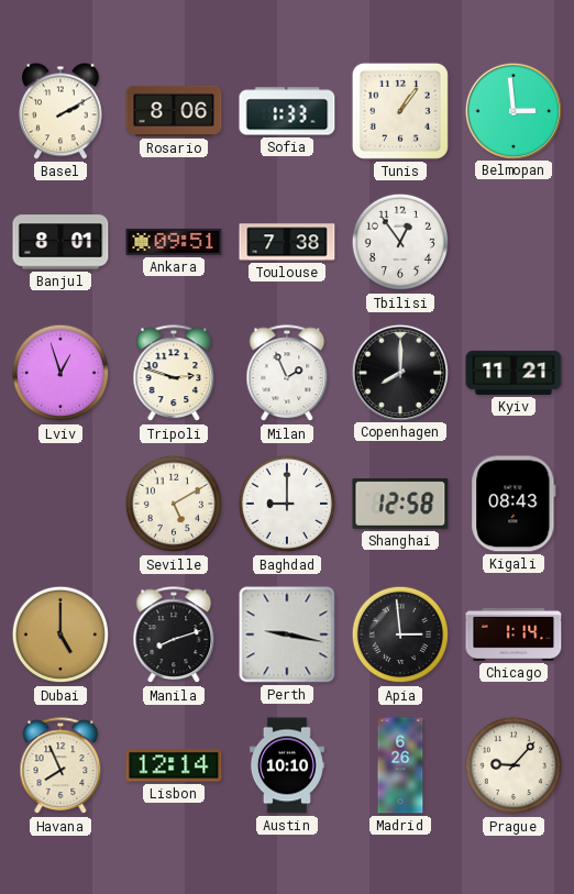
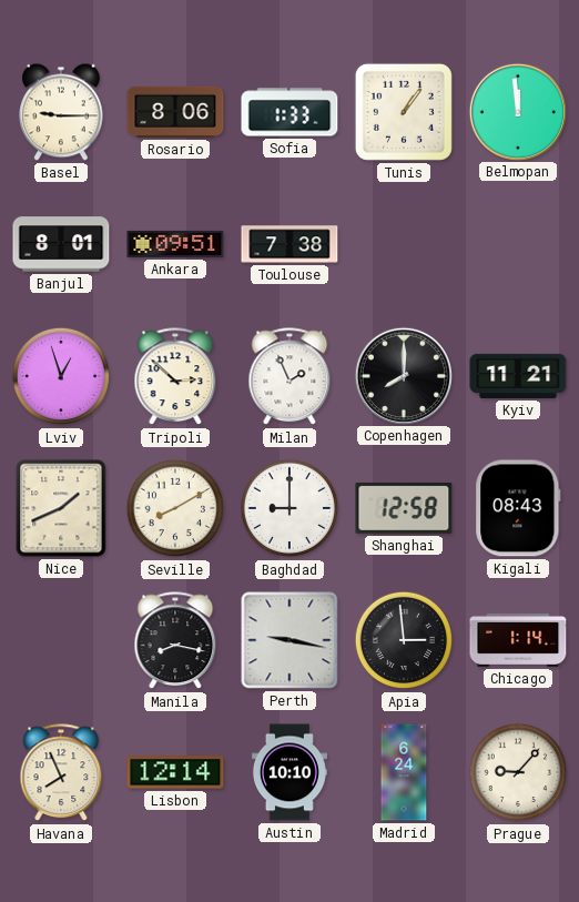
Basel: 2:10 -> 9:15
Belmopan: 2:59 -> 11:59
Tbilisi: 12:54 -> none
Tripoli: 2:48 -> 2:52
Nice: none -> 1:41
Seville: 5:10 -> 8:10
Dubai: 5:00 -> none
Manila: 8:12 -> 8:17
Madrid: 6:26 -> 6:24
